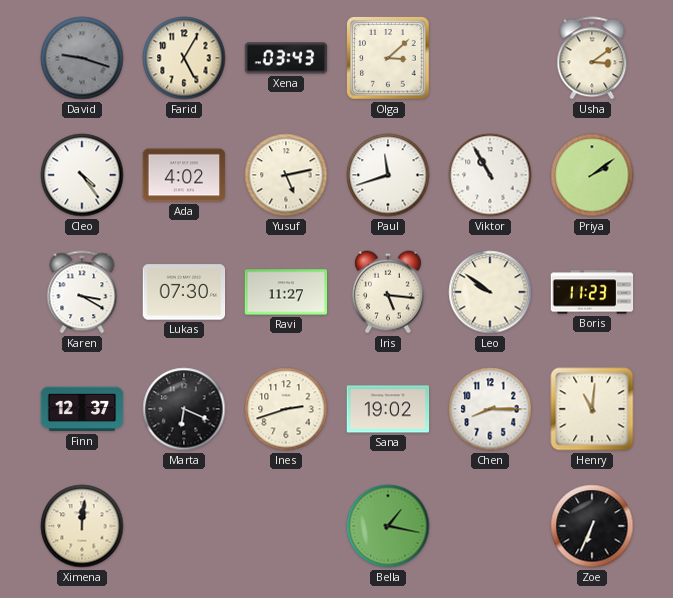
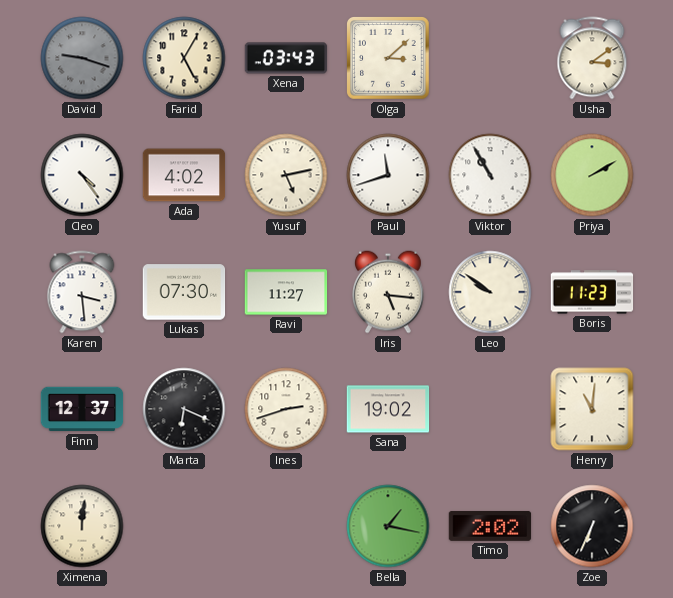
Priya: 2:09 -> 2:10
Karen: 3:20 -> 3:29
Chen: 8:15 -> none
Timo: none -> 2:02
